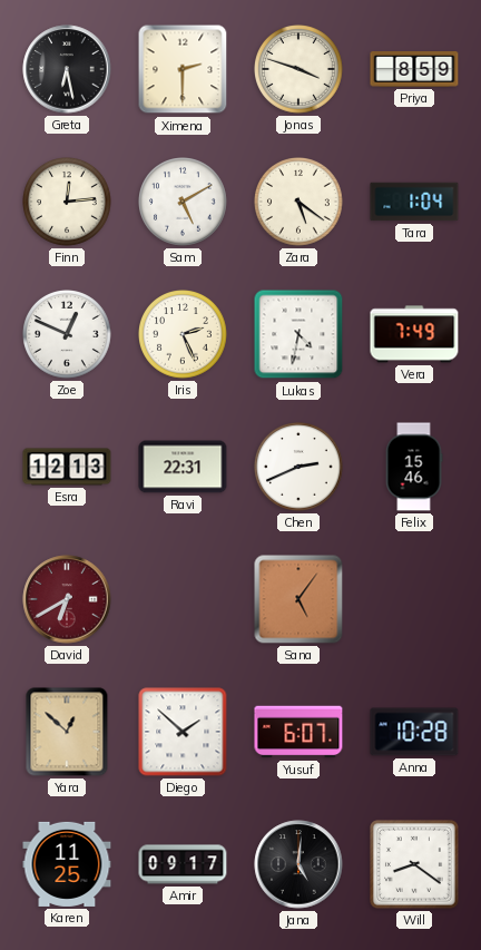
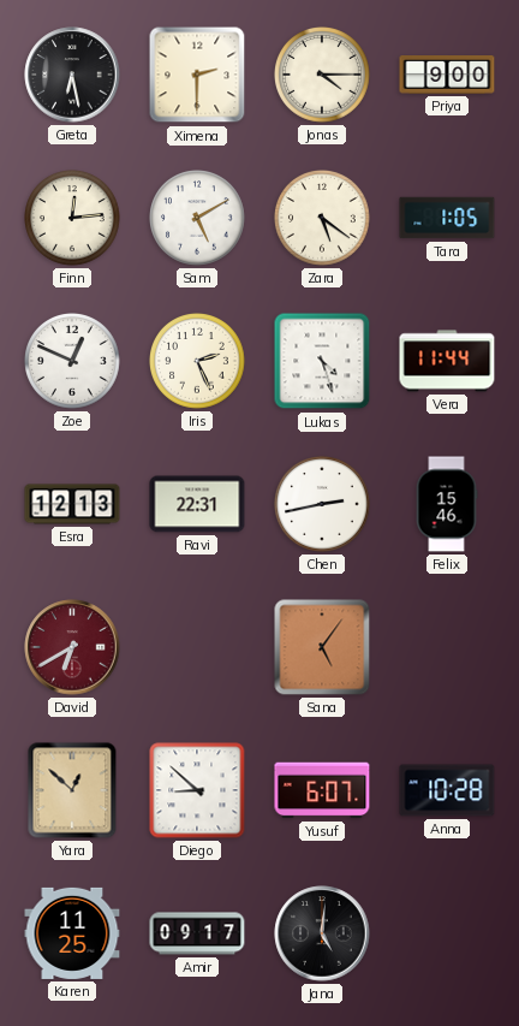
Jonas: 3:48 -> 4:15
Priya: 8:59 -> 9:00
Tara: 1:04 -> 1:05
Lukas: 4:32 -> 4:27
Vera: 7:49 -> 11:44
Chen: 2:41 -> 2:43
Diego: 1:52 -> 8:52
Will: 8:21 -> none
